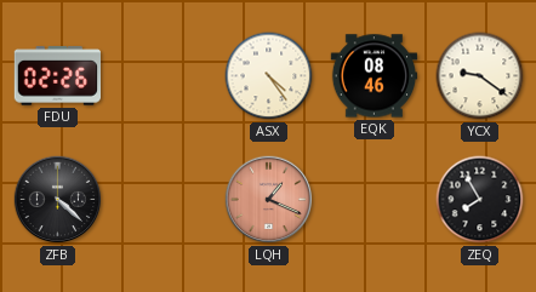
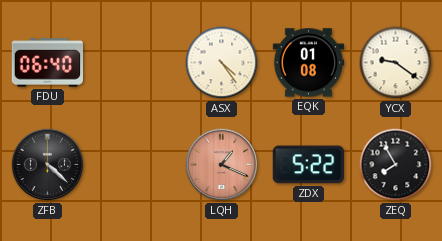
FDU: 02:26 -> 06:40
EQK: 08:46 -> 01:08
ZDX: none -> 5:22
